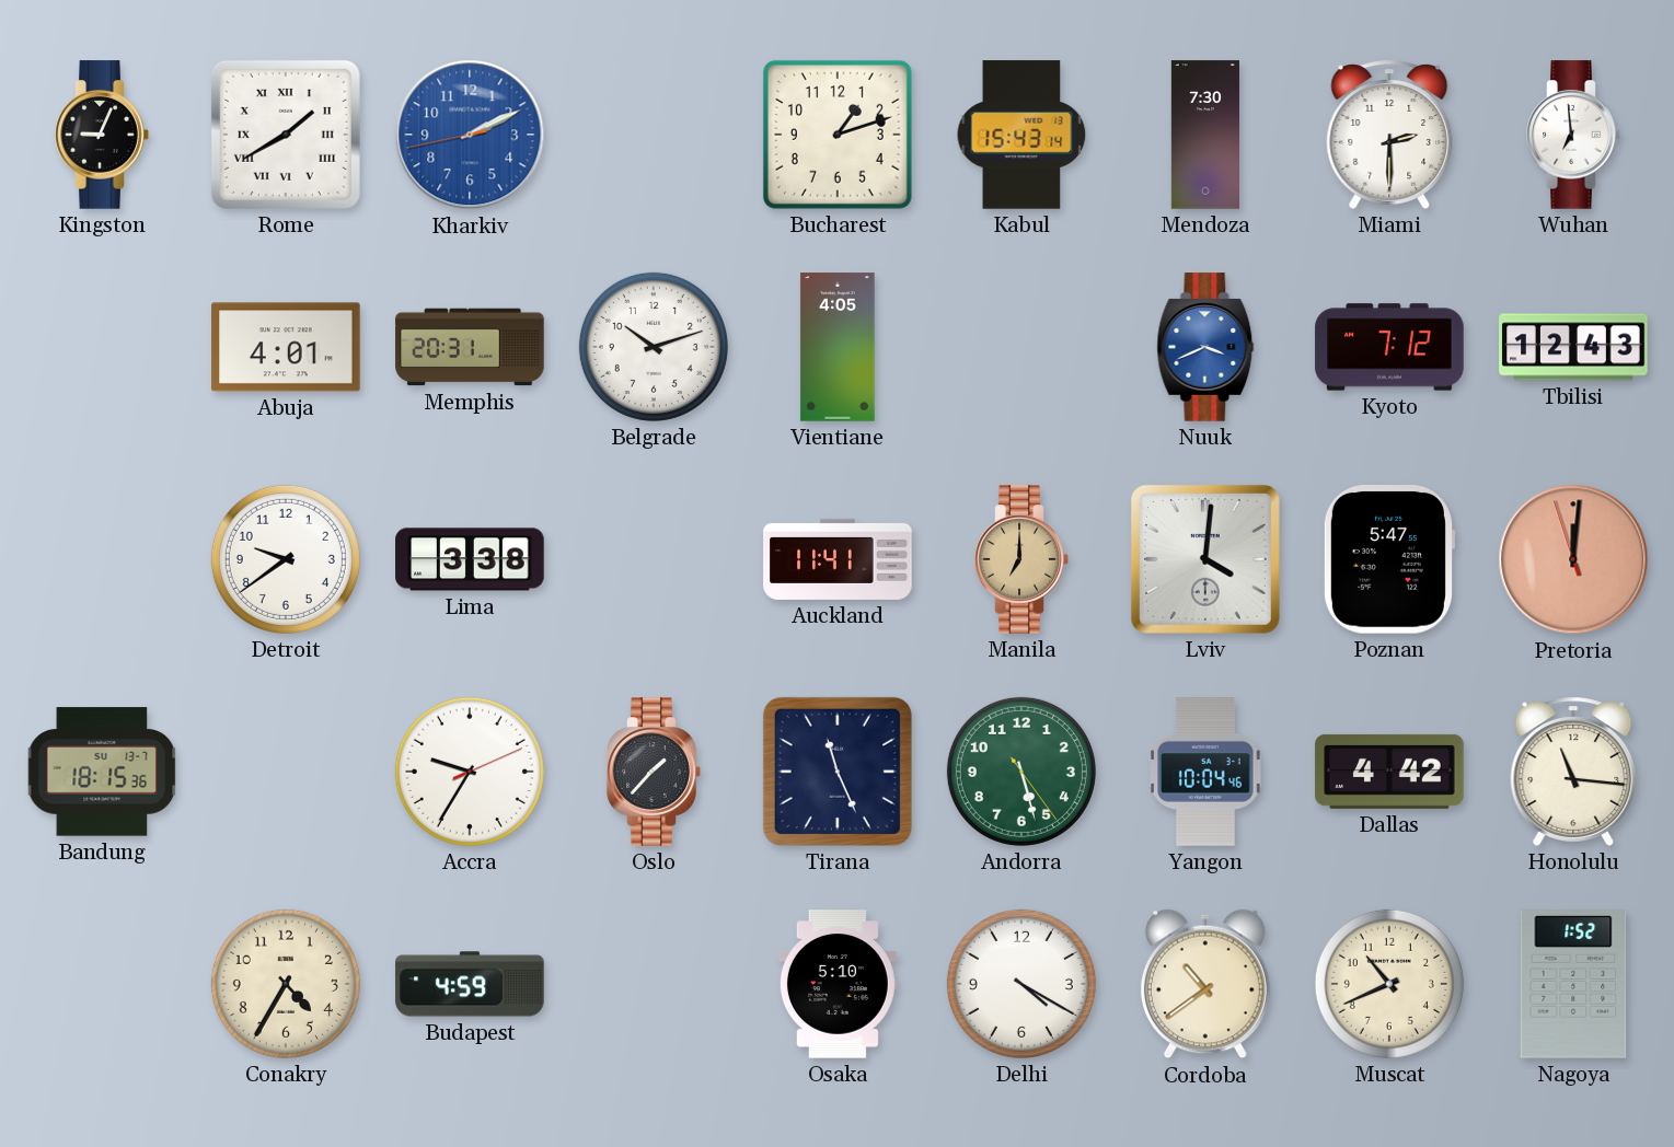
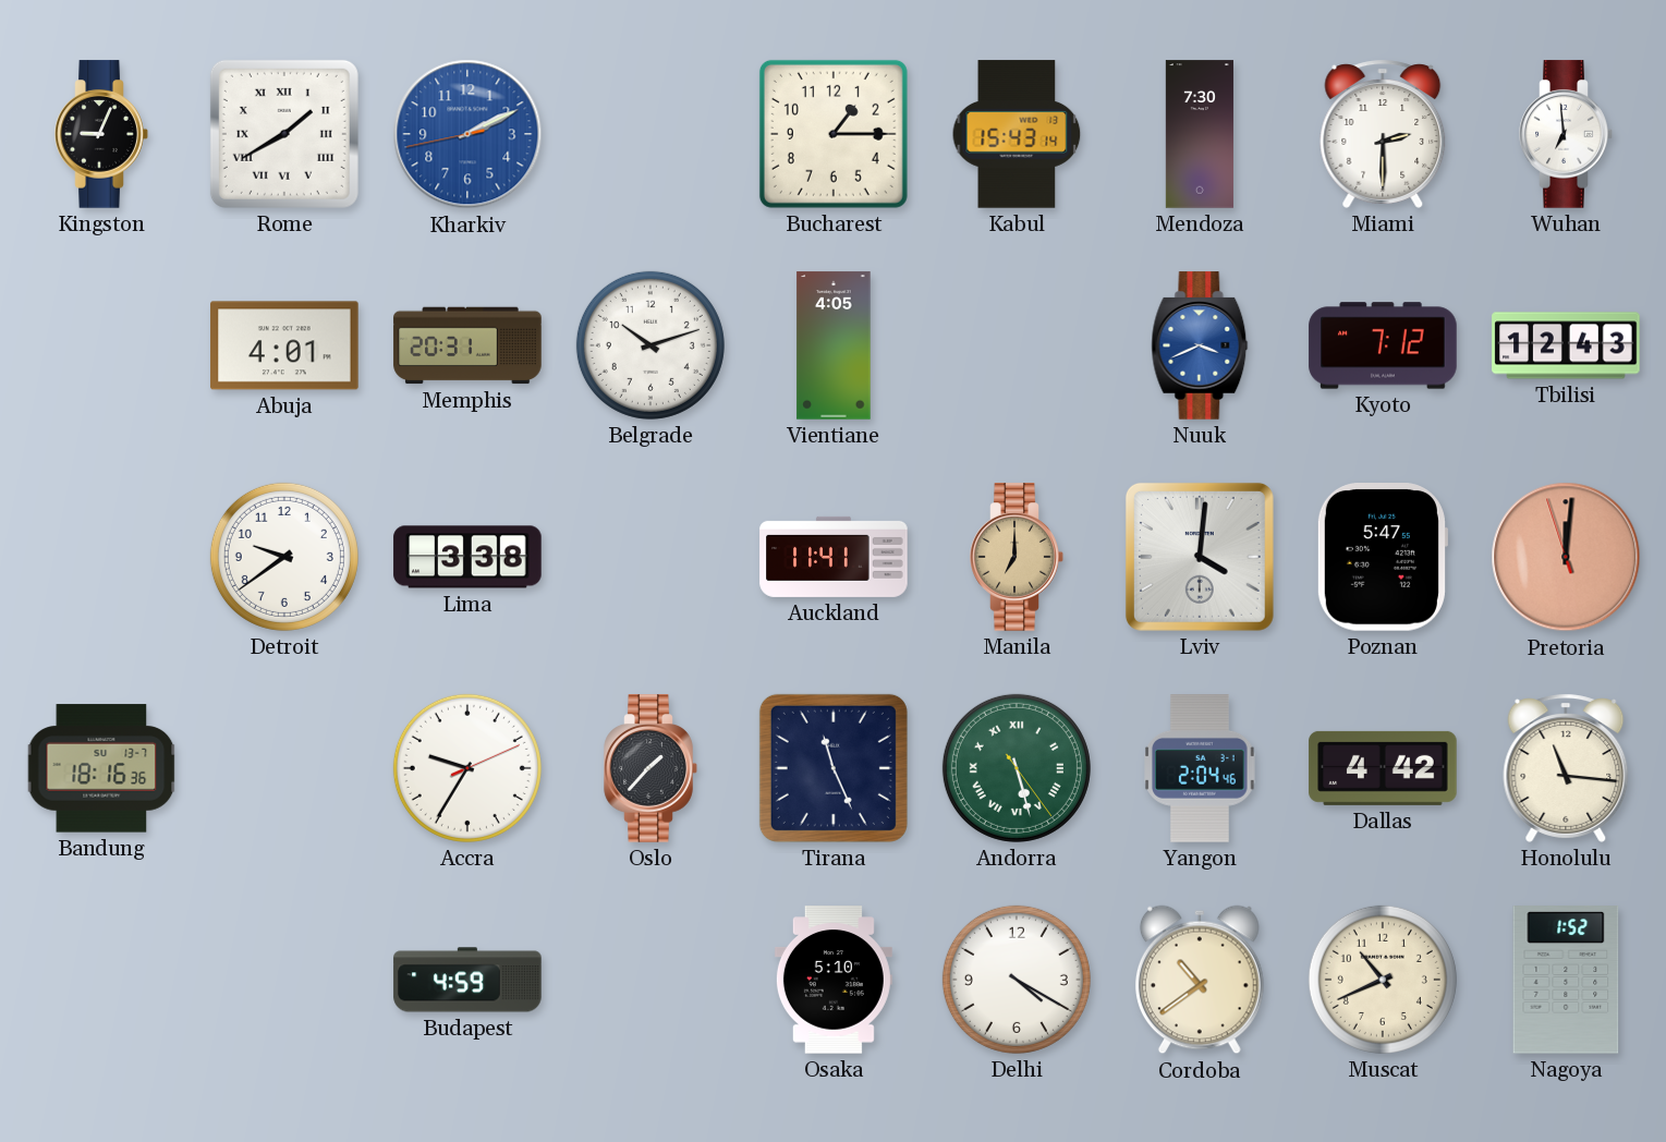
Bucharest: 1:12 -> 1:15
Bandung: 18:15 -> 18:16
Andorra numerals: Arabic -> Roman
Yangon: 10:04 -> 2:04
Conakry: 4:35 -> none
